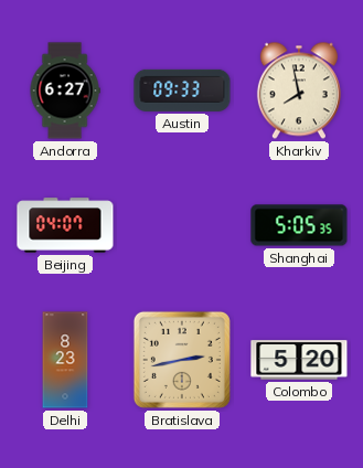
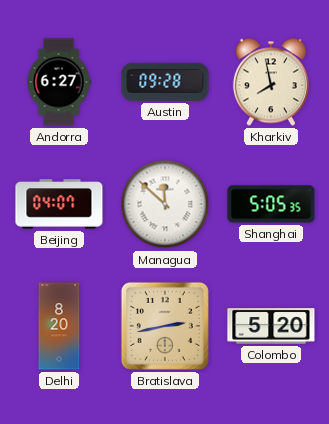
Austin: 09:33 -> 09:28
Managua: none -> 11:52
Delhi: 8:23 -> 8:20
